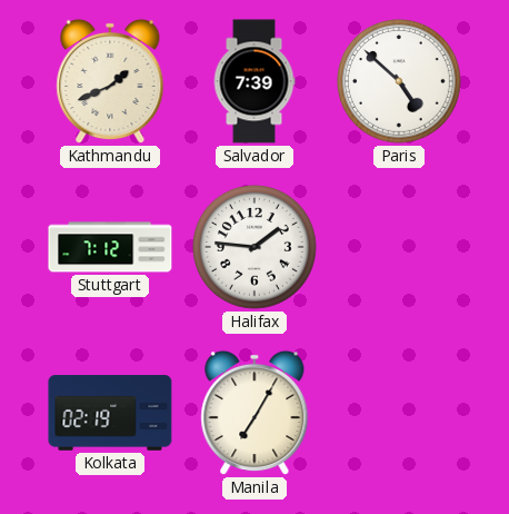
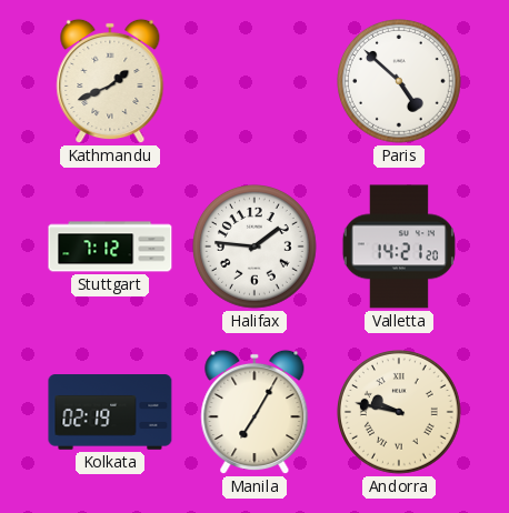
Salvador: 7:39 -> none
Valletta: none -> 14:21
Andorra: none -> 9:47
